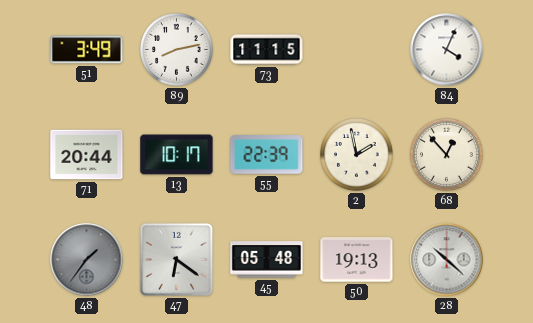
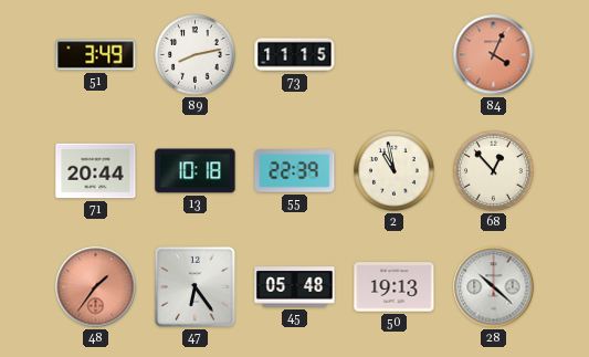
84 dial: white -> salmon
13: 10:17 -> 10:18
2: 1:58 -> 10:58
48 dial: grey -> salmon
47: 6:21 -> 6:24
